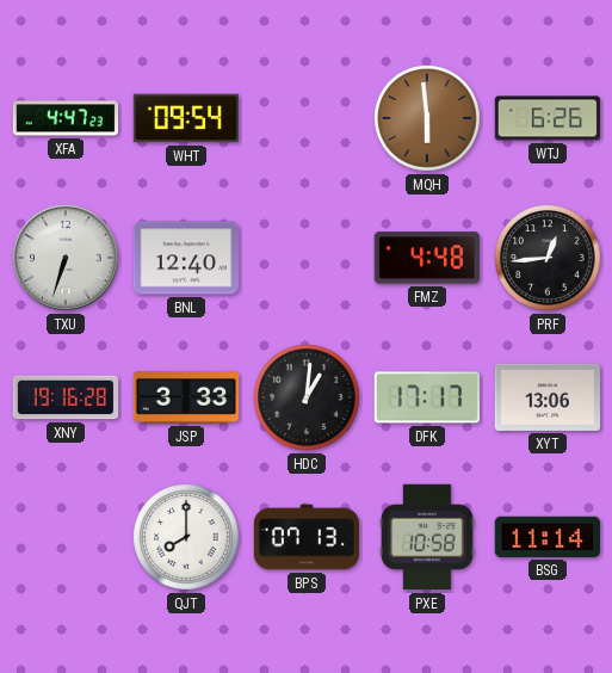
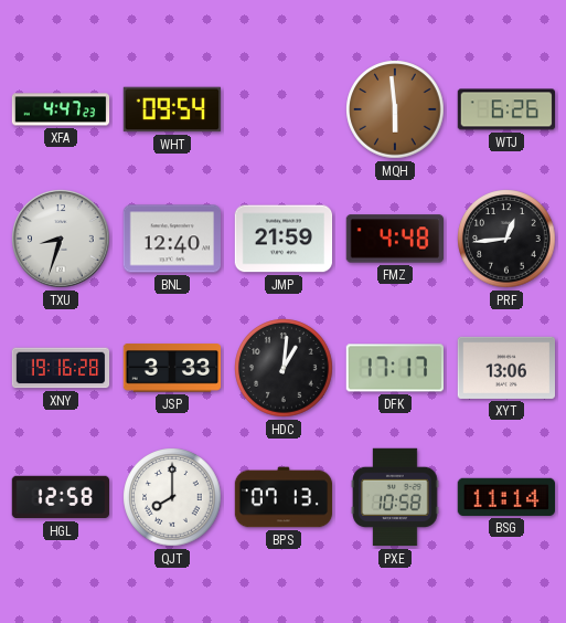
TXU: 6:33 -> 8:33
JMP: none -> 21:59
HGL: none -> 12:58
